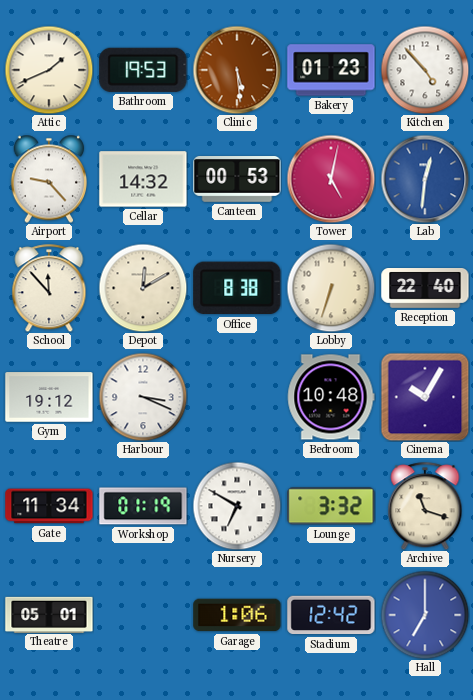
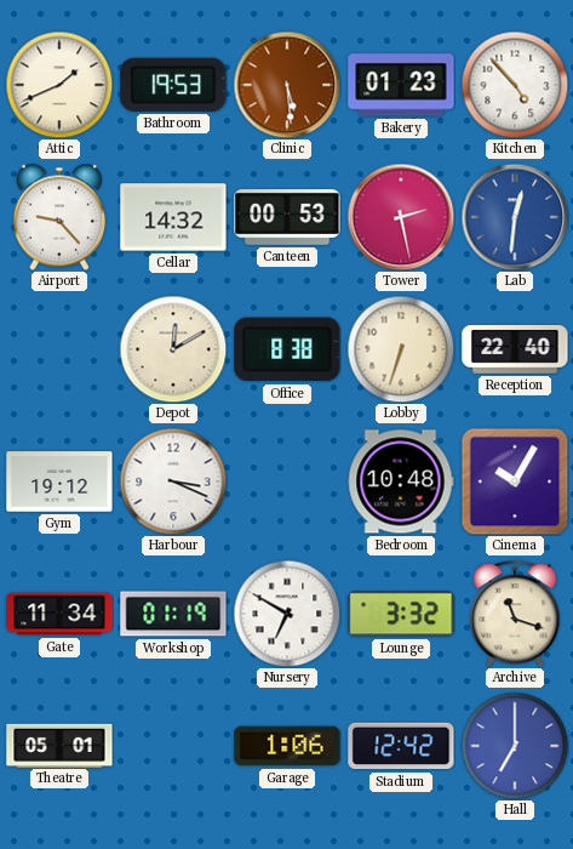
Tower: 5:02 -> 2:28
School: 11:53 -> none
